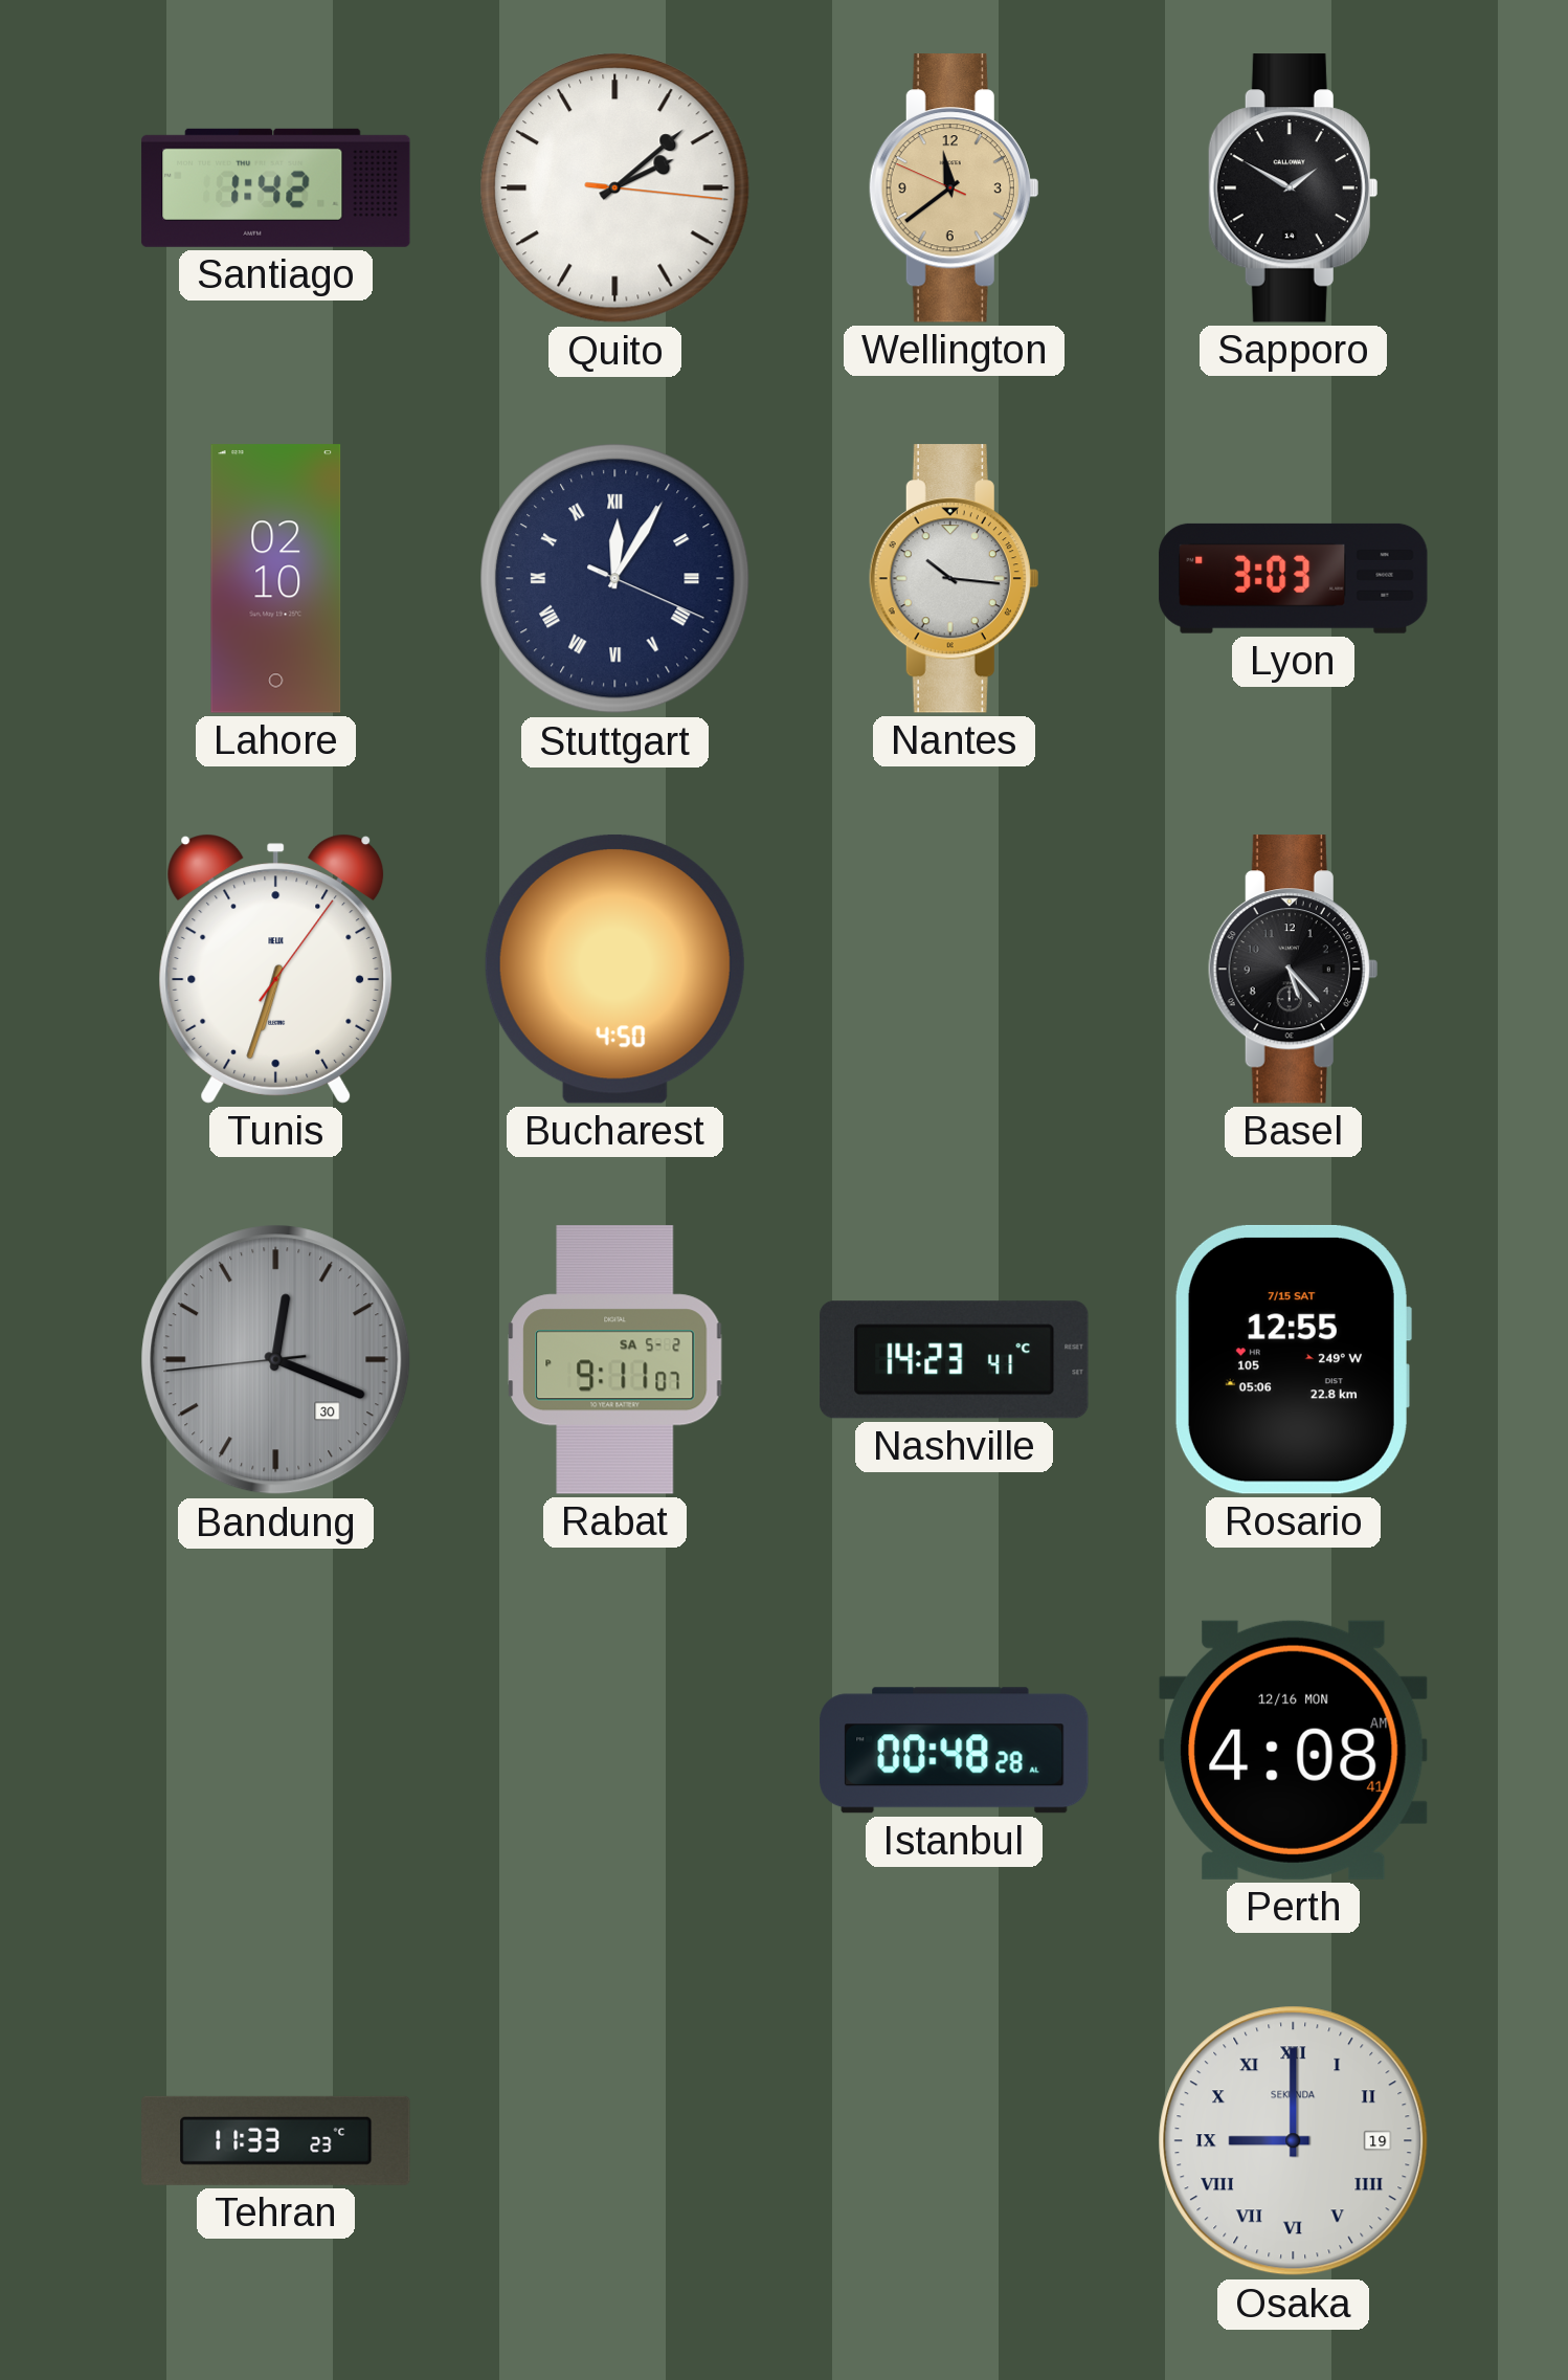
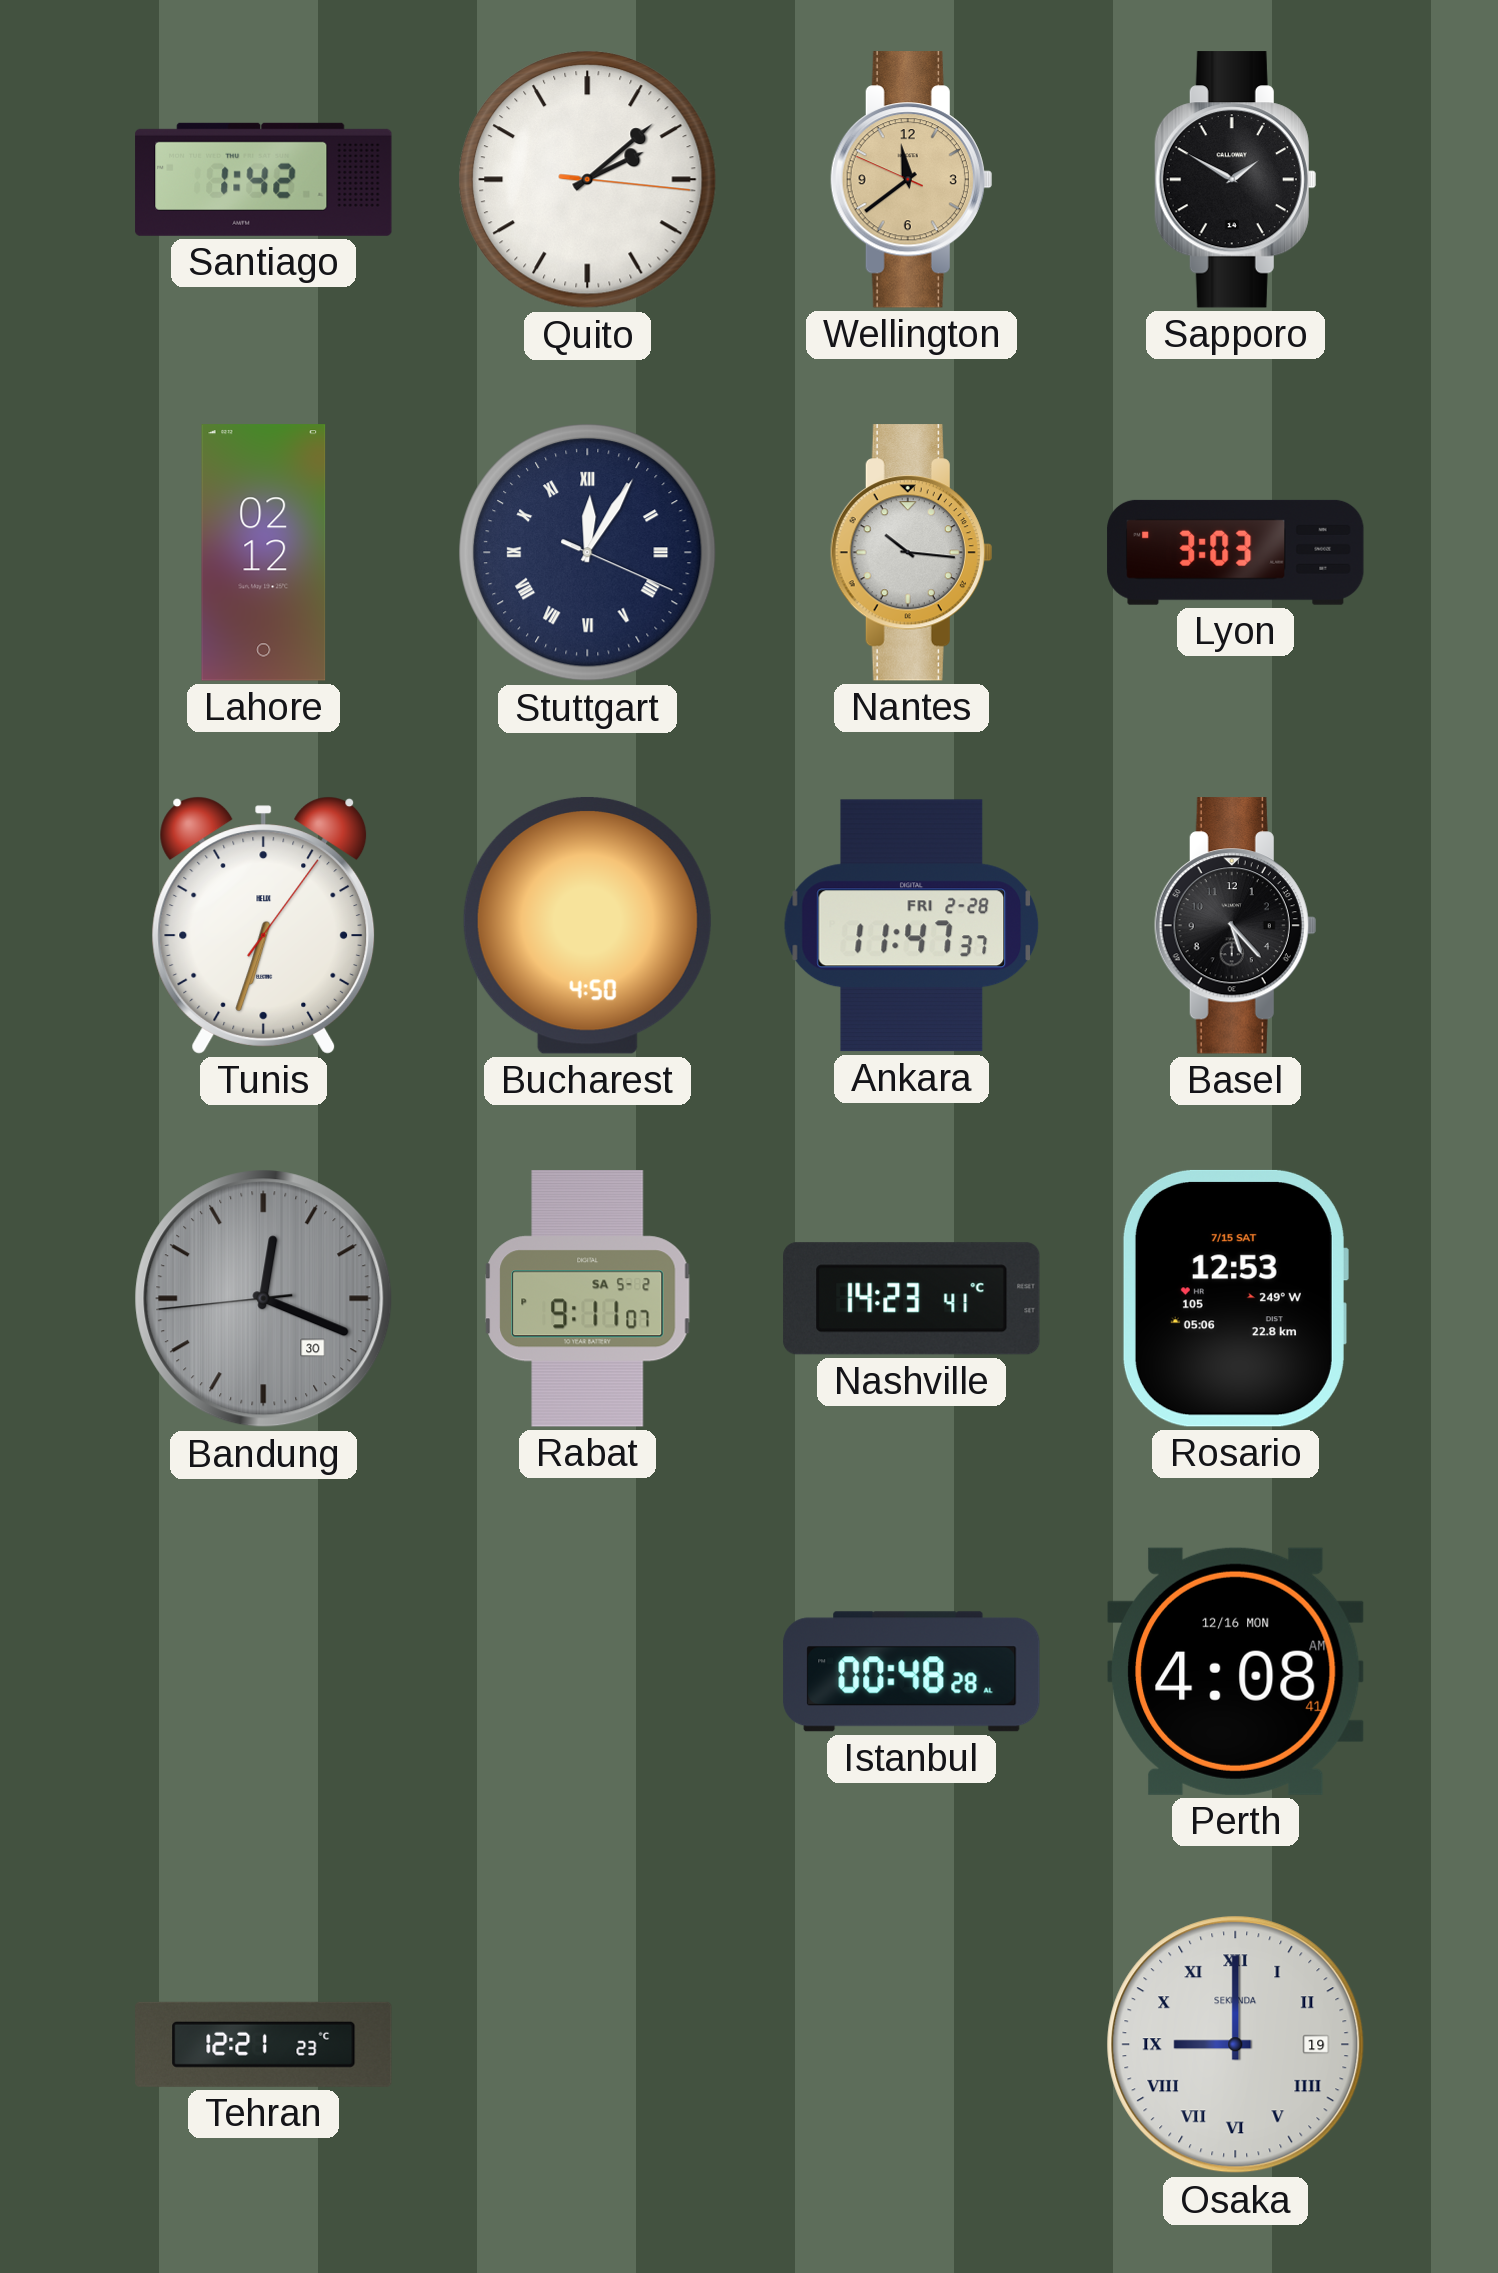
Lahore: 02:10 -> 02:12
Ankara: none -> 11:47
Rosario: 12:55 -> 12:53
Tehran: 11:33 -> 12:21
